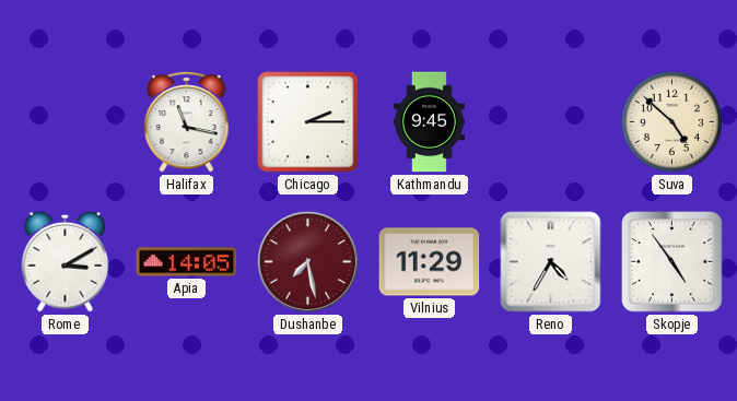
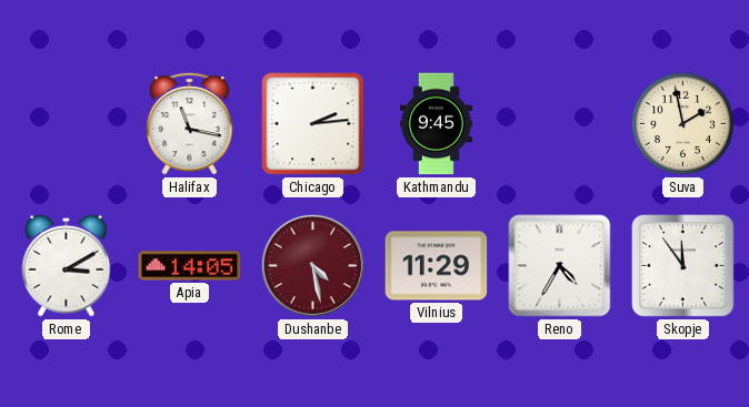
Chicago: 2:15 -> 2:14
Suva: 4:52 -> 1:58
Dushanbe: 7:28 -> 4:28
Skopje: 4:54 -> 11:54
